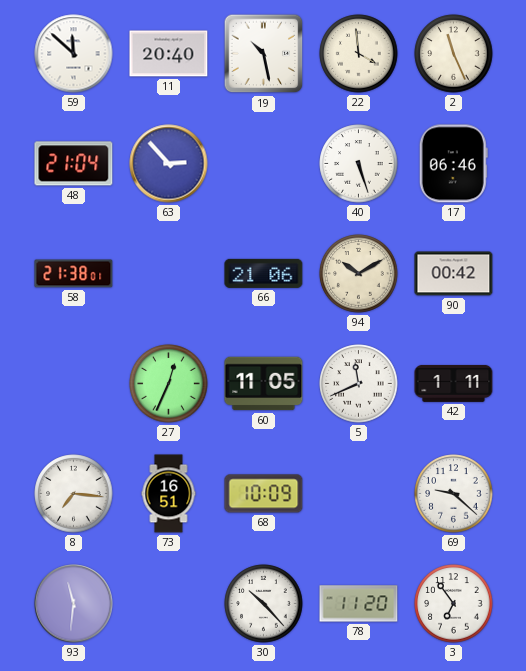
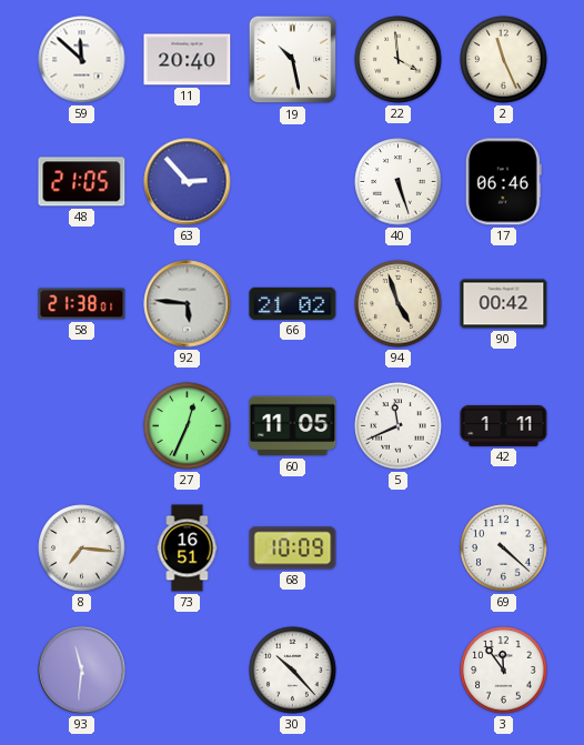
48: 21:04 -> 21:05
92: none -> 5:46
66: 21:06 -> 21:02
94: 10:10 -> 4:57
69: 9:22 -> 4:22
78: 11:20 -> none
3: 6:54 -> 11:54
